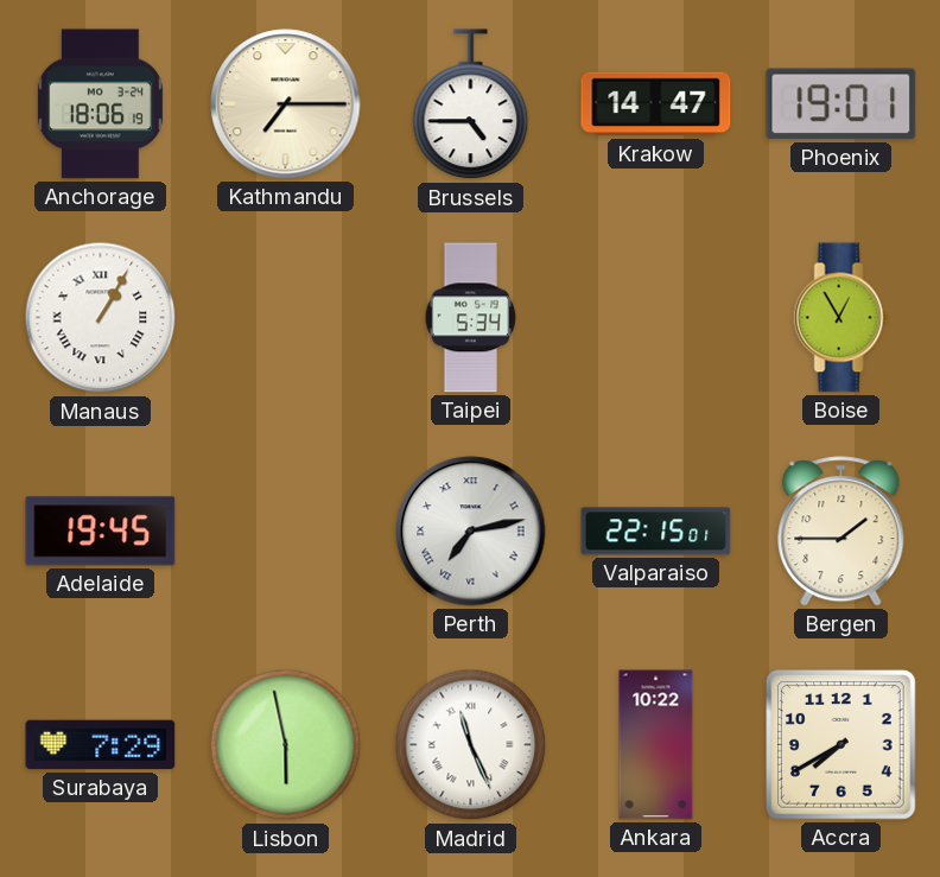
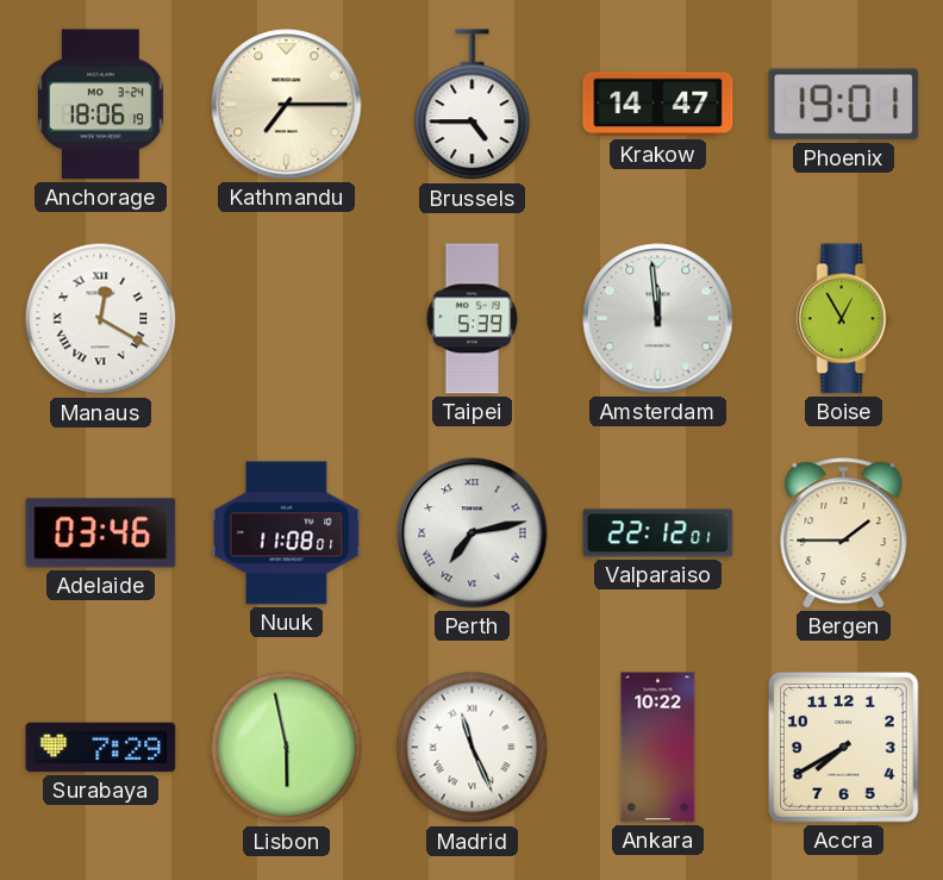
Manaus: 1:05 -> 12:20
Taipei: 5:34 -> 5:39
Amsterdam: none -> 11:59
Adelaide: 19:45 -> 03:46
Nuuk: none -> 11:08
Valparaiso: 22:15 -> 22:12
